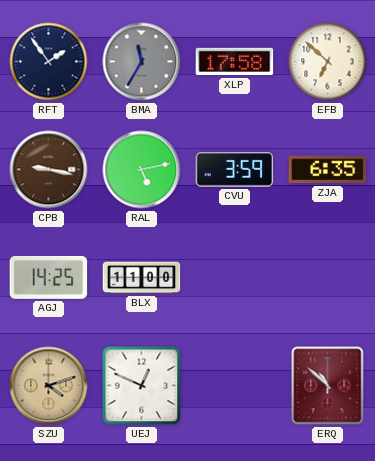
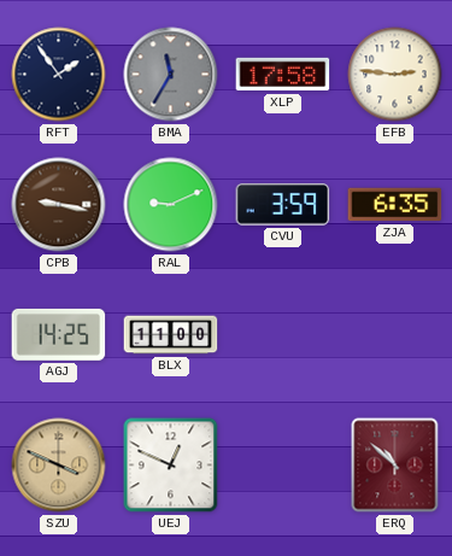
EFB: 6:52 -> 2:46
RAL: 5:13 -> 9:11
SZU: 4:12 -> 3:49
